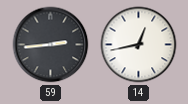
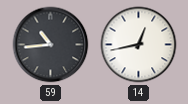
59: 2:44 -> 10:44
